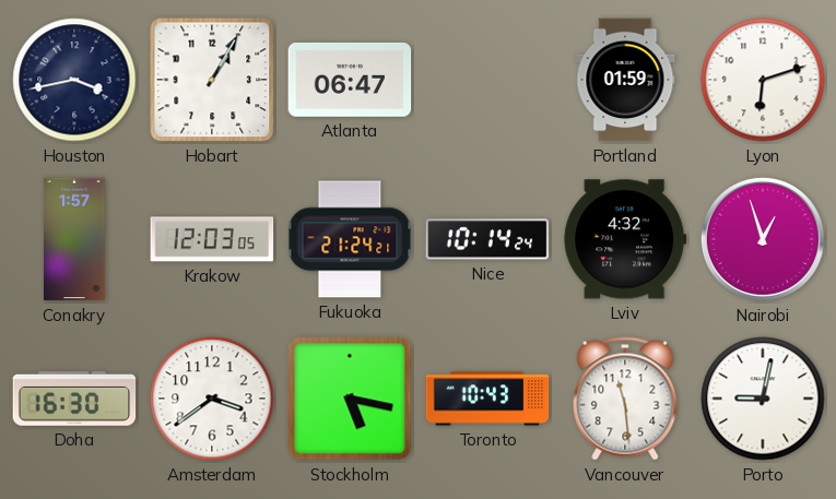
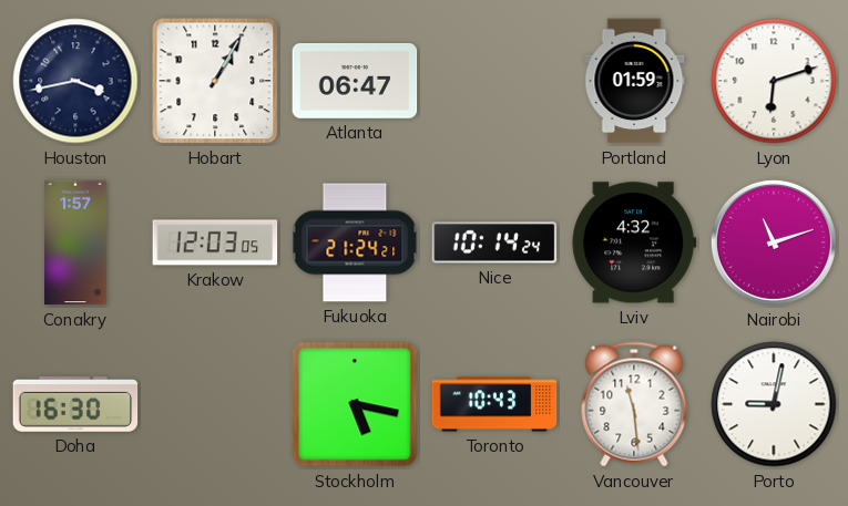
Nairobi: 12:57 -> 11:12
Amsterdam: 3:39 -> none
